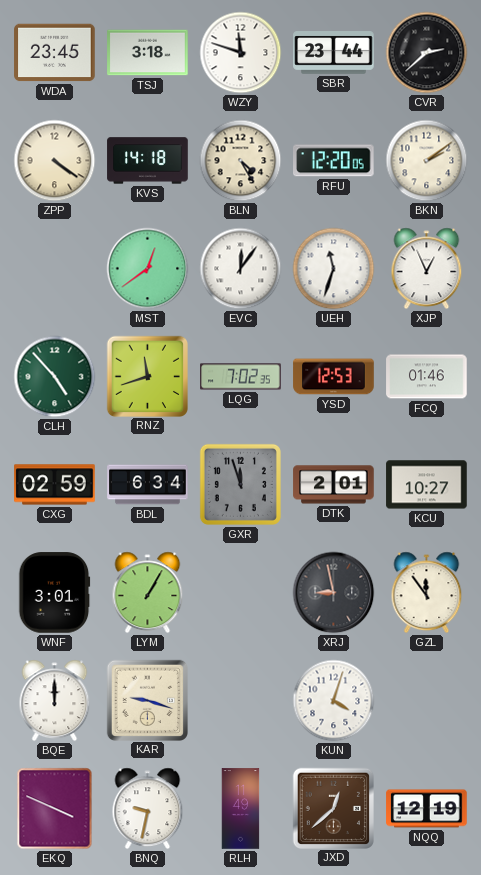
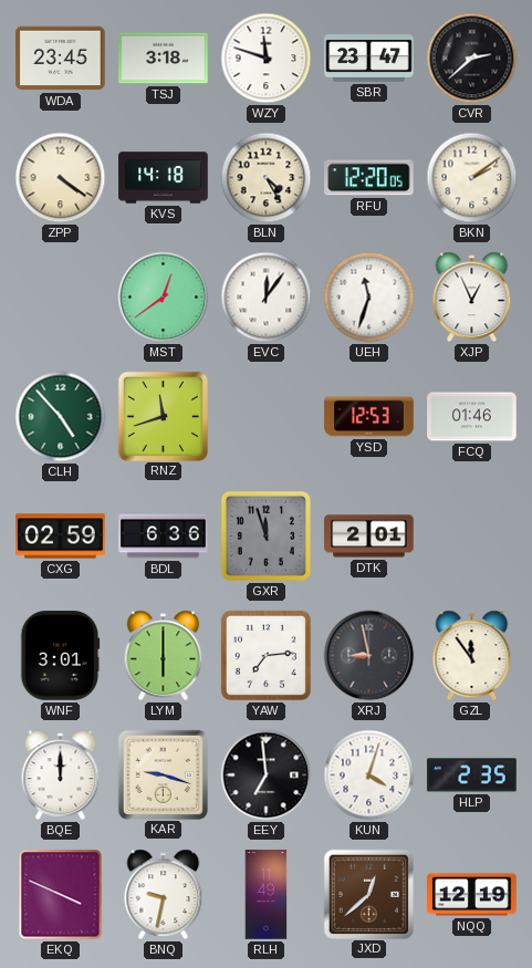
SBR: 23:44 -> 23:47
LQG: 7:02 -> none
BDL: 6:34 -> 6:36
KCU: 10:27 -> none
LYM: 1:05 -> 6:00
YAW: none -> 7:14
EEY: none -> 6:59
HLP: none -> 2:35
